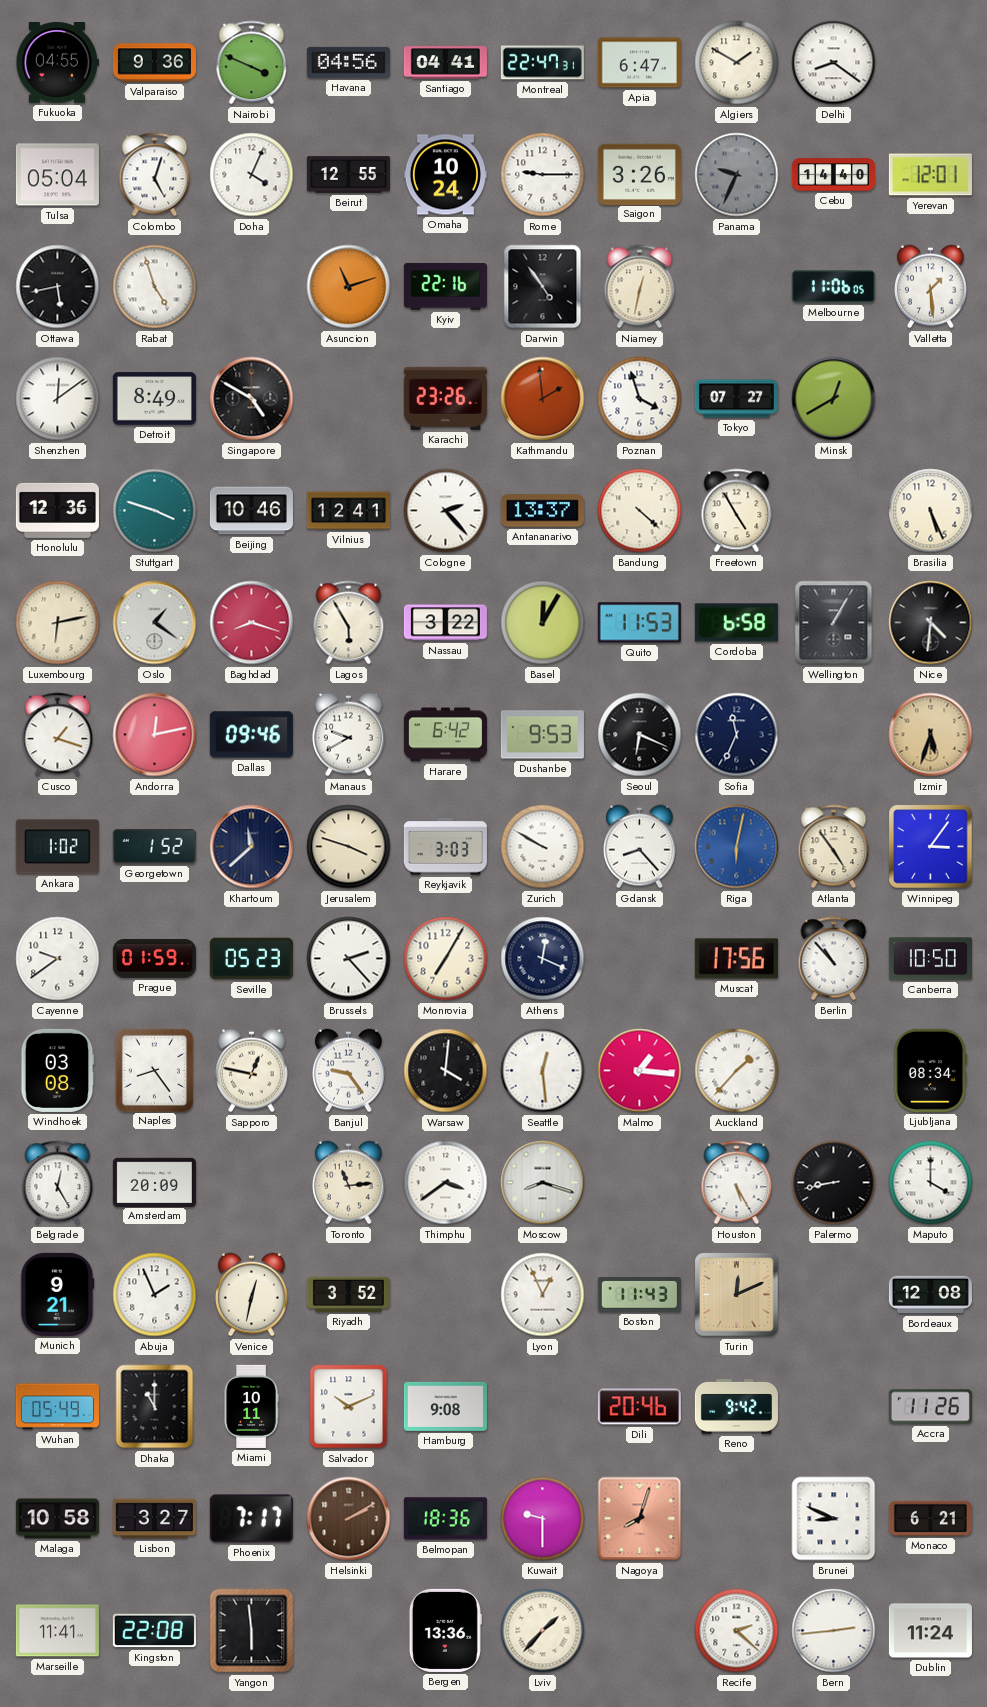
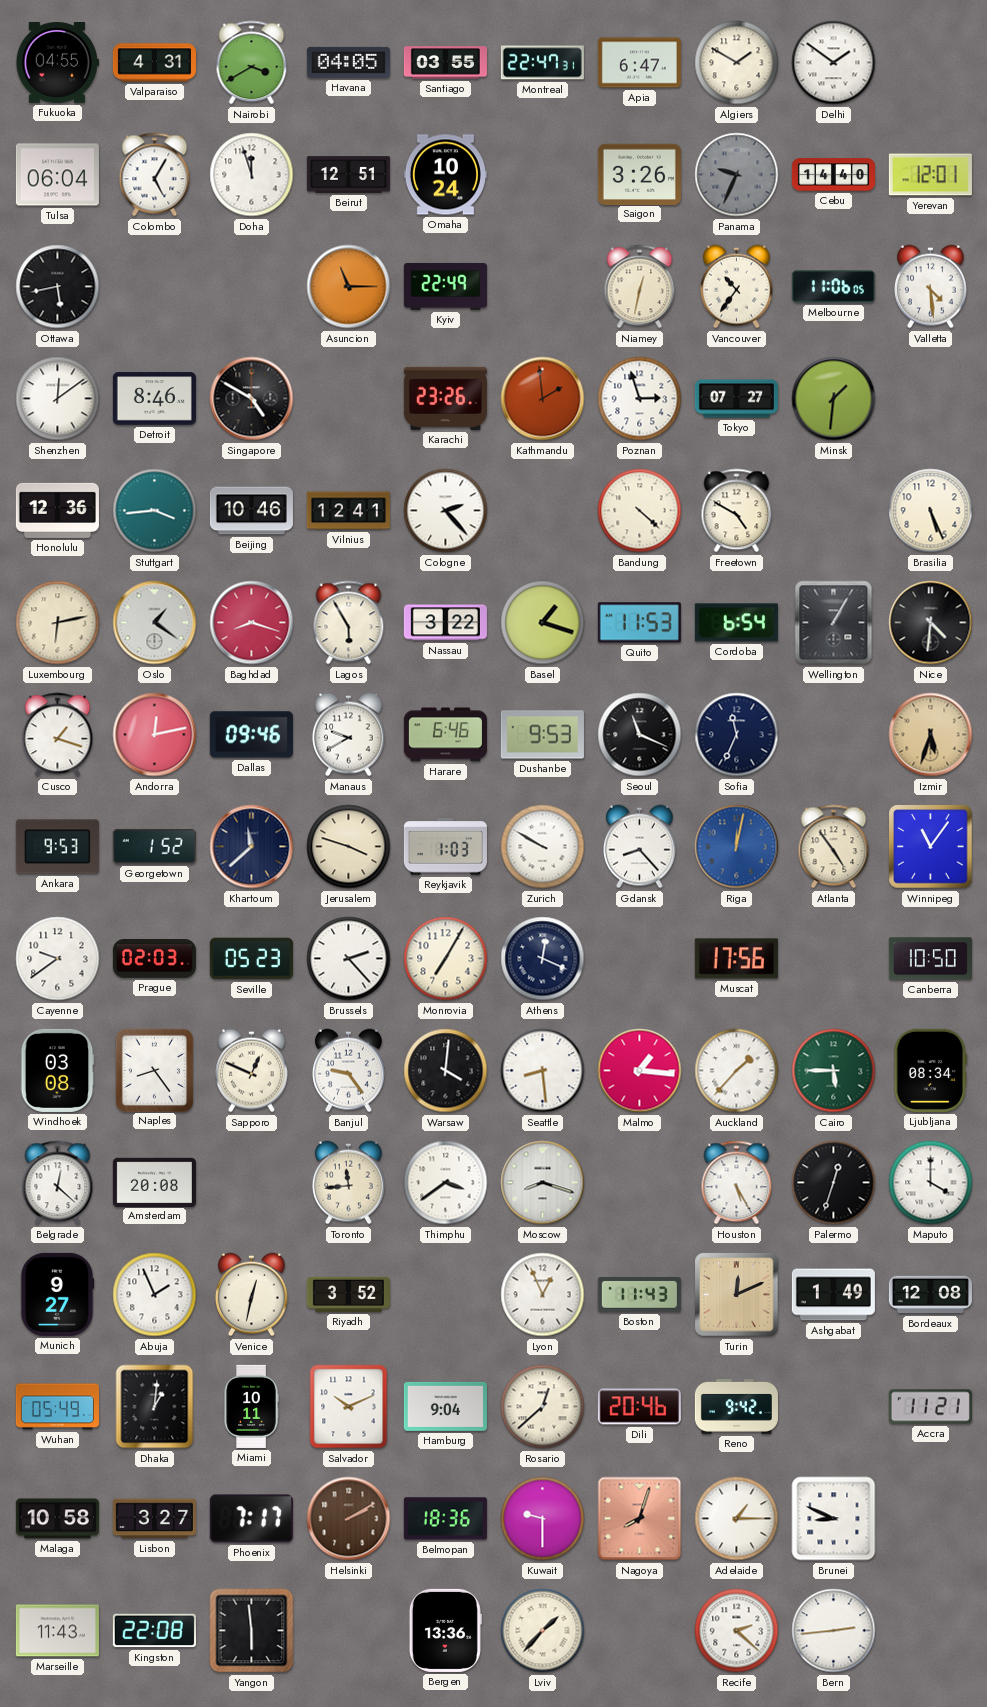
Valparaiso: 9:36 -> 4:31
Nairobi: 3:49 -> 3:40
Havana: 04:56 -> 04:05
Santiago: 04:41 -> 03:55
Delhi: 8:21 -> 1:51
Tulsa: 05:04 -> 06:04
Colombo: 5:03 -> 5:05
Doha: 4:04 -> 11:57
Beirut: 12:55 -> 12:51
Rome: 9:15 -> none
Rabat: 4:57 -> none
Asuncion: 11:12 -> 11:15
Kyiv: 22:16 -> 22:49
Darwin: 4:54 -> none
Vancouver: none -> 10:36
Valletta: 1:29 -> 4:29
Detroit: 8:49 -> 8:46
Poznan: 3:57 -> 2:57
Minsk: 12:40 -> 1:31
Stuttgart: 3:48 -> 3:44
Antananarivo: 13:37 -> none
Freetown: 4:55 -> 4:50
Basel: 12:05 -> 1:18
Cordoba: 6:58 -> 6:54
Harare: 6:42 -> 6:46
Seoul: 6:19 -> 11:19
Ankara: 1:02 -> 9:53
Reykjavik: 3:03 -> 1:03
Riga: 6:02 -> 12:02
Winnipeg: 3:06 -> 11:06
Prague: 01:59 -> 02:03
Berlin: 10:53 -> none
Sapporo: 12:47 -> 12:49
Seattle: 12:29 -> 8:29
Cairo: none -> 5:45
Belgrade: 12:25 -> 12:22
Amsterdam: 20:09 -> 20:08
Toronto: 11:14 -> 11:44
Palermo: 8:43 -> 12:33
Munich: 9:21 -> 9:27
Ashgabat: none -> 1:49
Dhaka: 11:00 -> 1:01
Hamburg: 9:08 -> 9:04
Rosario: none -> 12:38
Accra: 11:26 -> 11:21
Adelaide: none -> 1:15
Monaco: 6:21 -> none
Marseille: 11:41 -> 11:43
Dublin: 11:24 -> none
